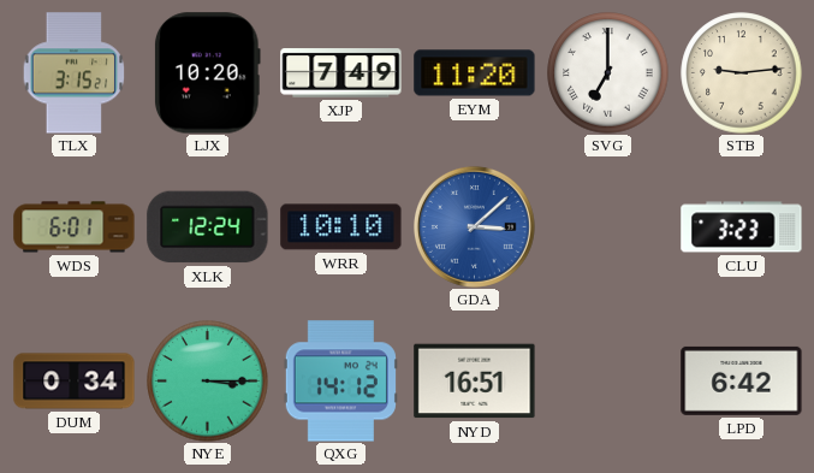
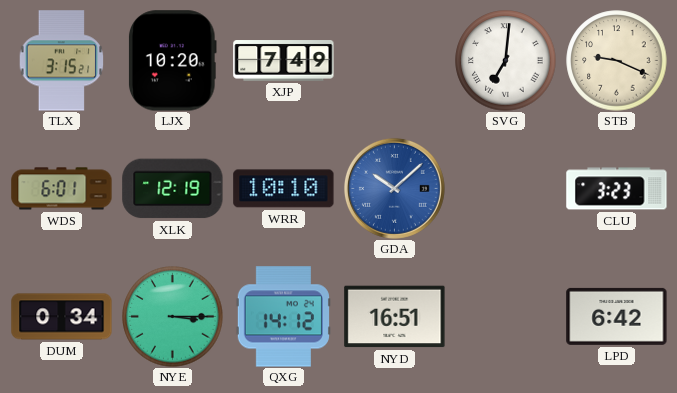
EYM: 11:20 -> none
SVG: 7:00 -> 7:01
STB: 9:14 -> 9:19
XLK: 12:24 -> 12:19
GDA: 3:08 -> 10:08
